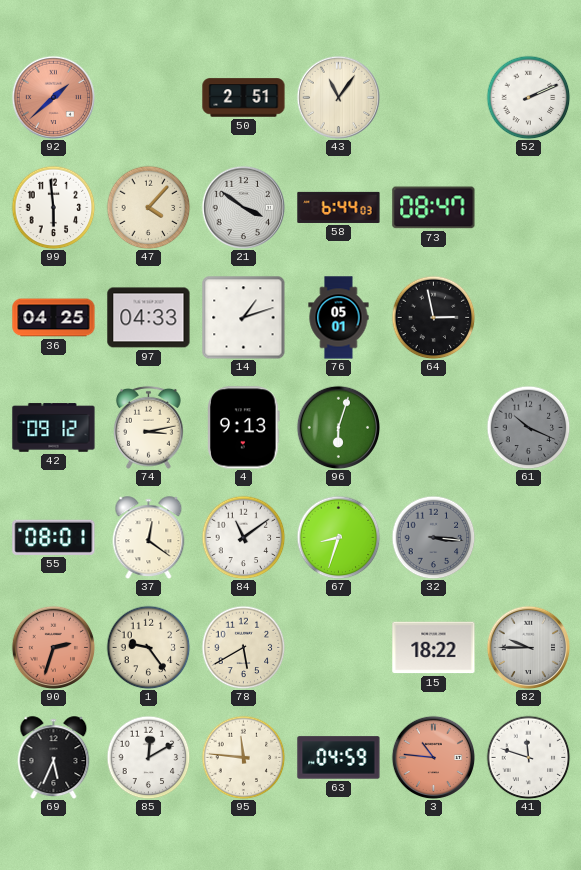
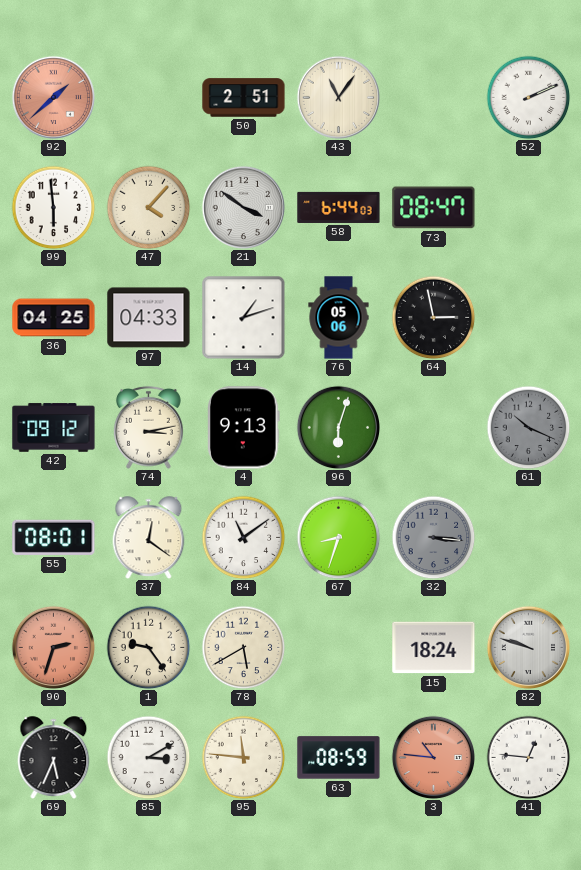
76: 05:01 -> 05:06
15: 18:22 -> 18:24
82: 9:45 -> 9:48
85: 12:10 -> 3:10
63: 04:59 -> 08:59
41: 11:48 -> 12:46
